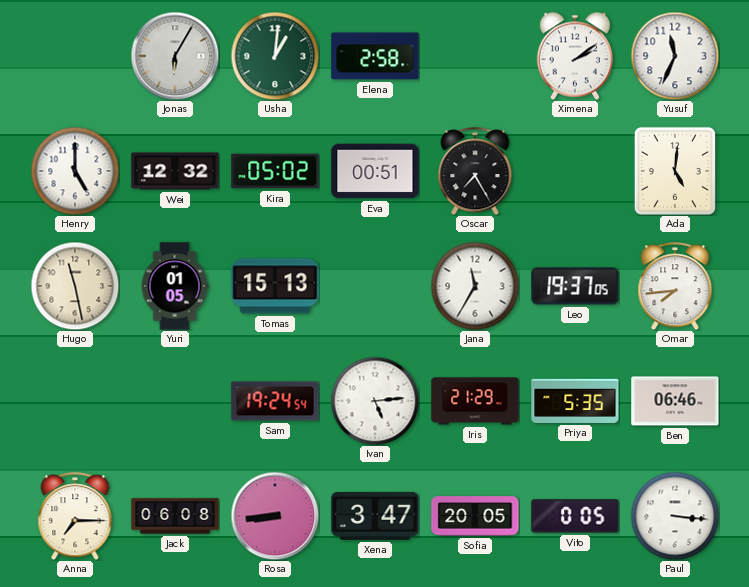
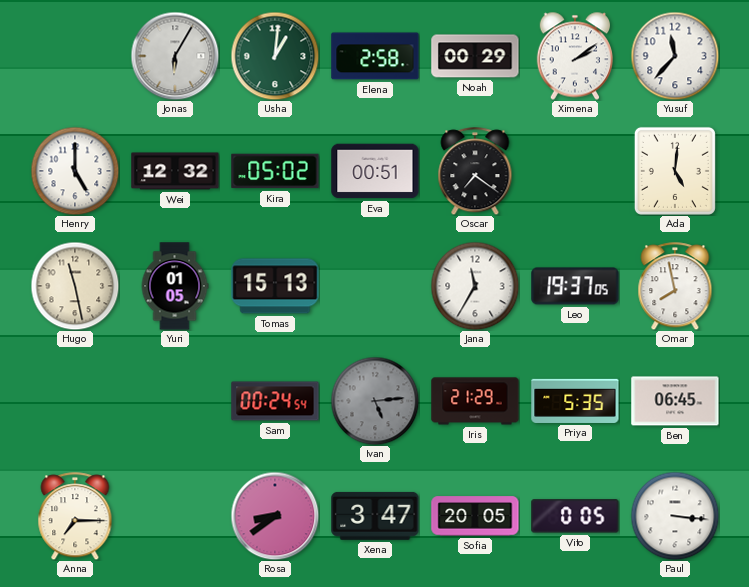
Noah: none -> 00:29
Yusuf: 11:34 -> 11:37
Oscar: 7:25 -> 7:21
Omar: 7:44 -> 7:58
Sam: 19:24 -> 00:24
Ivan dial: white -> grey
Ben: 06:46 -> 06:45
Jack: 06:08 -> none
Rosa: 8:44 -> 8:39
